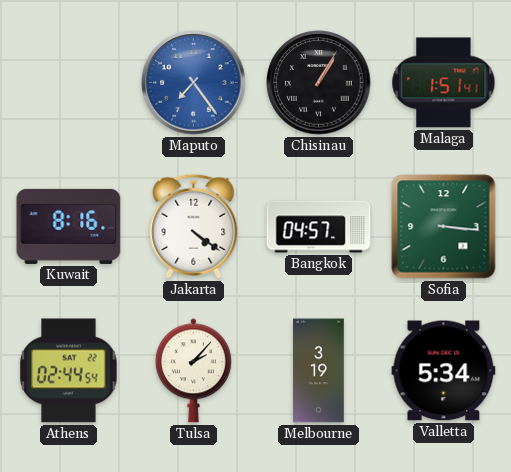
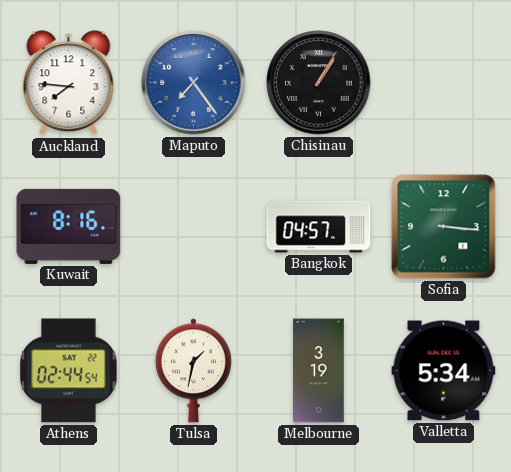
Auckland: none -> 7:46
Malaga: 1:51 -> none
Jakarta: 4:21 -> none
Tulsa: 2:07 -> 1:32
